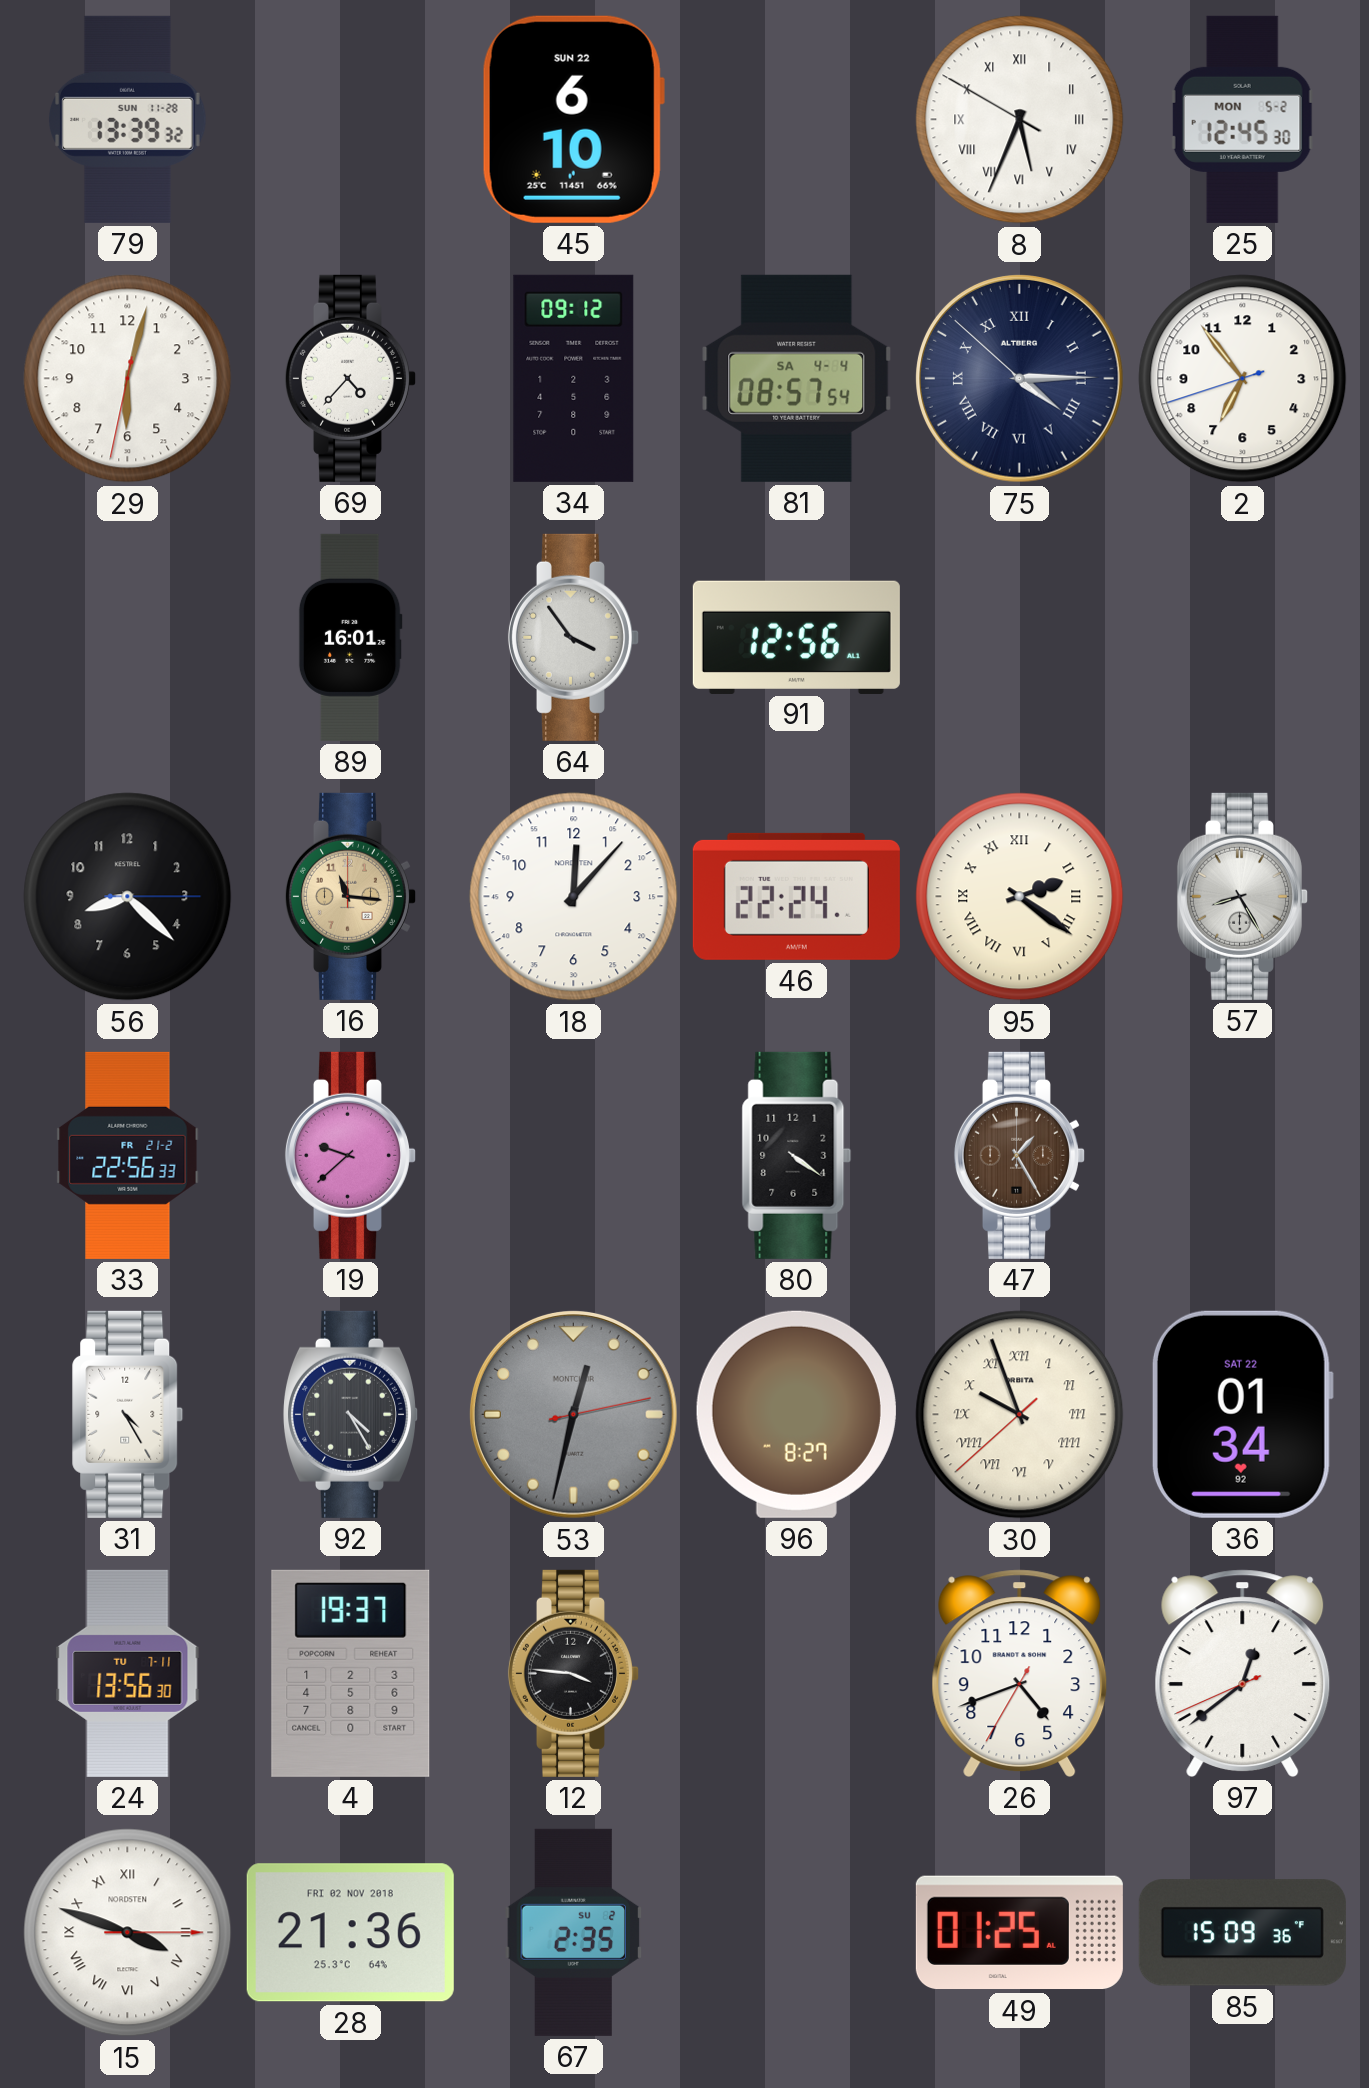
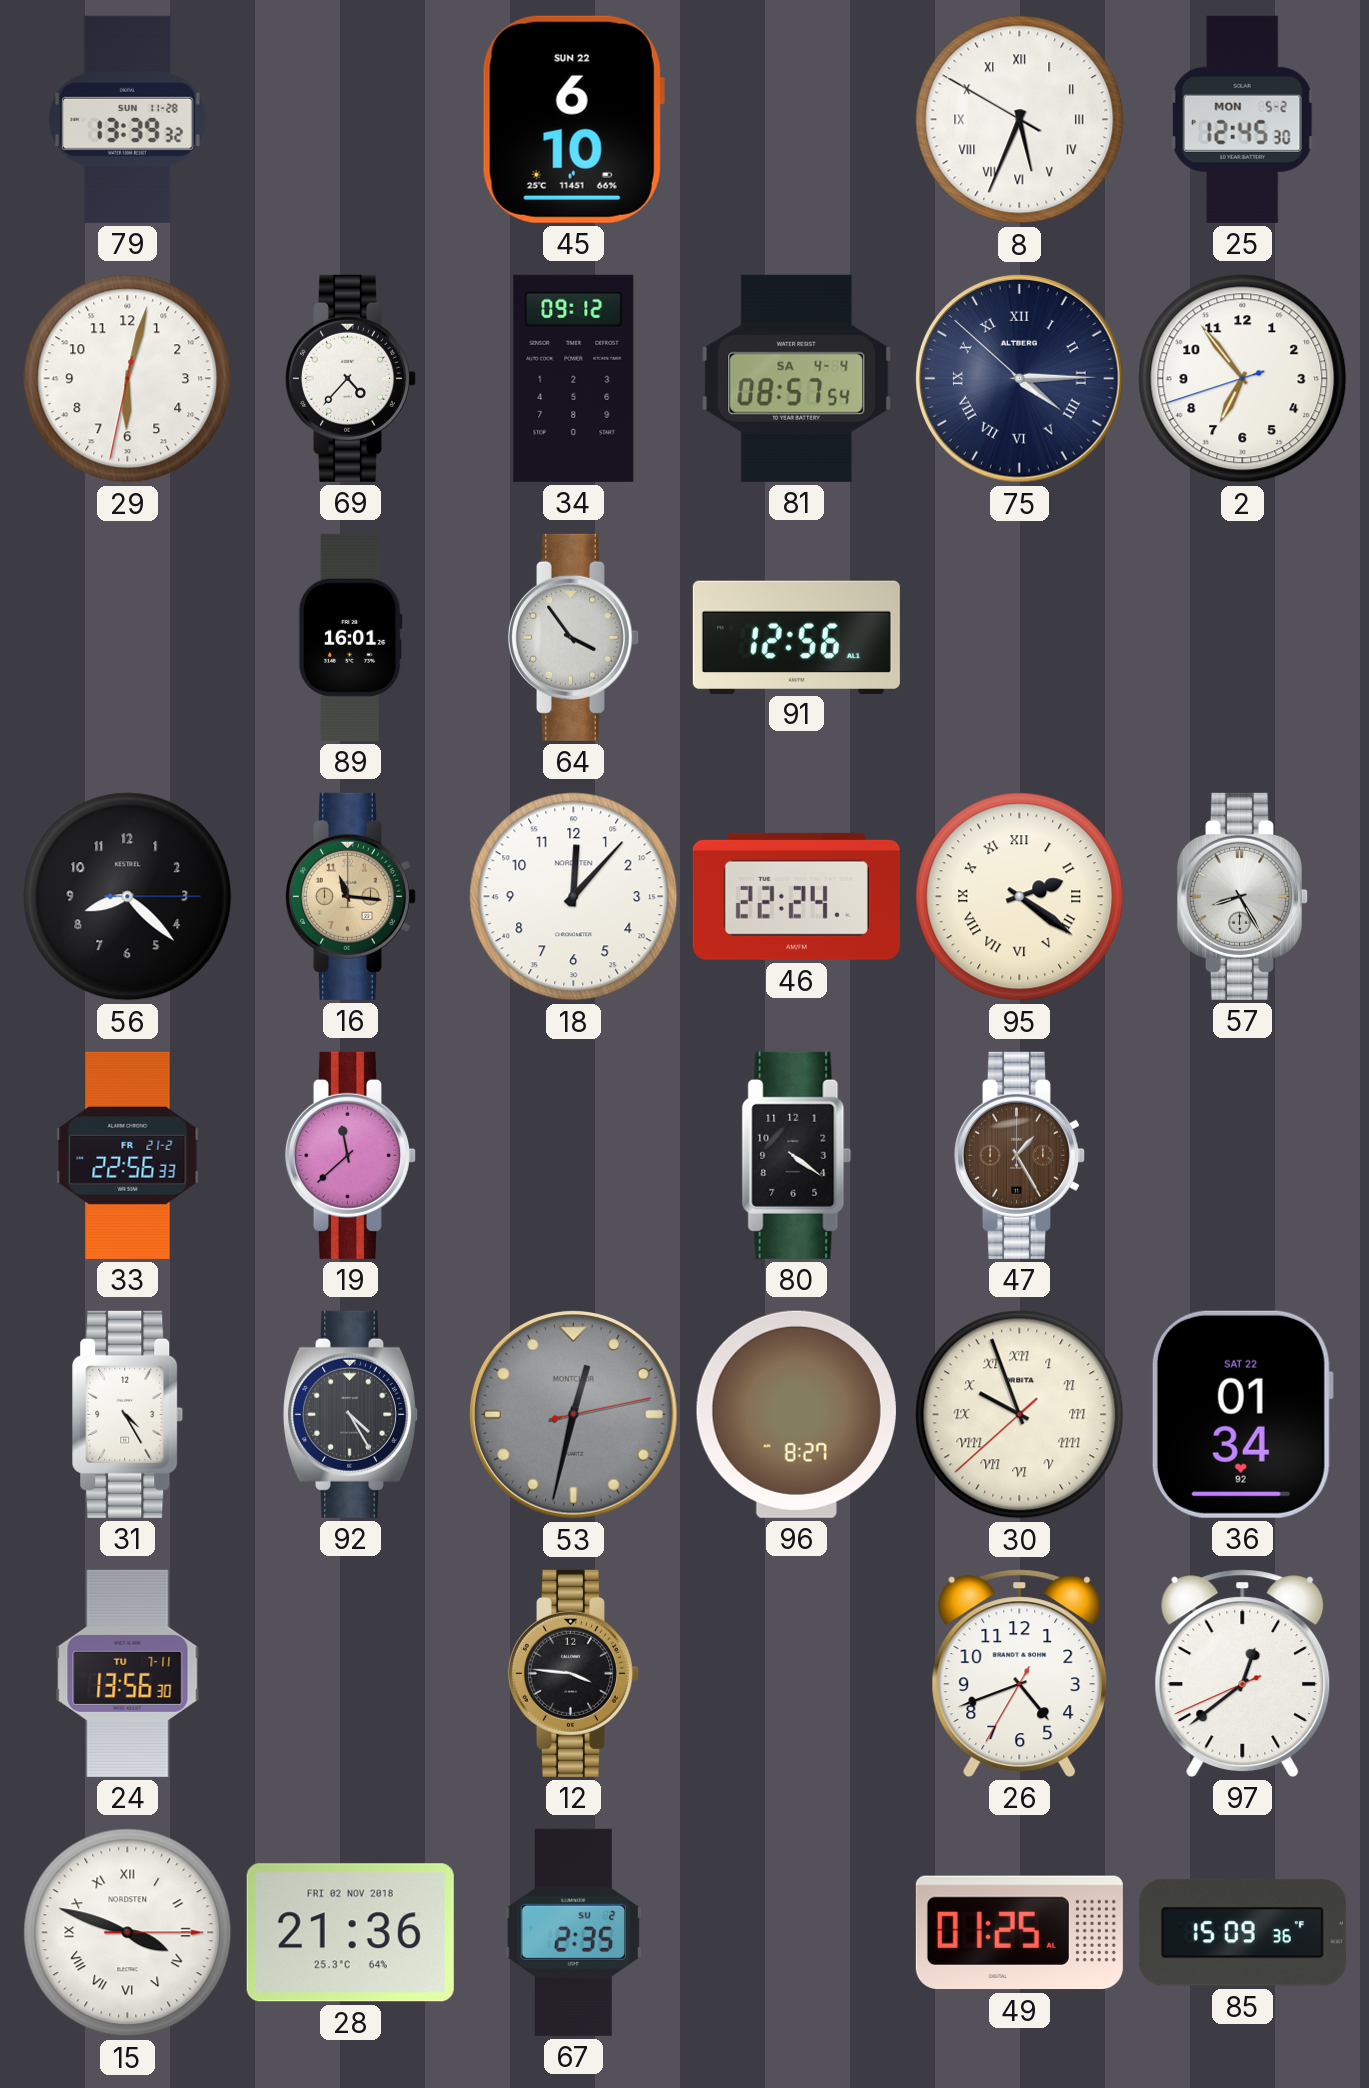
19: 9:38 -> 11:38
4: 19:37 -> none
